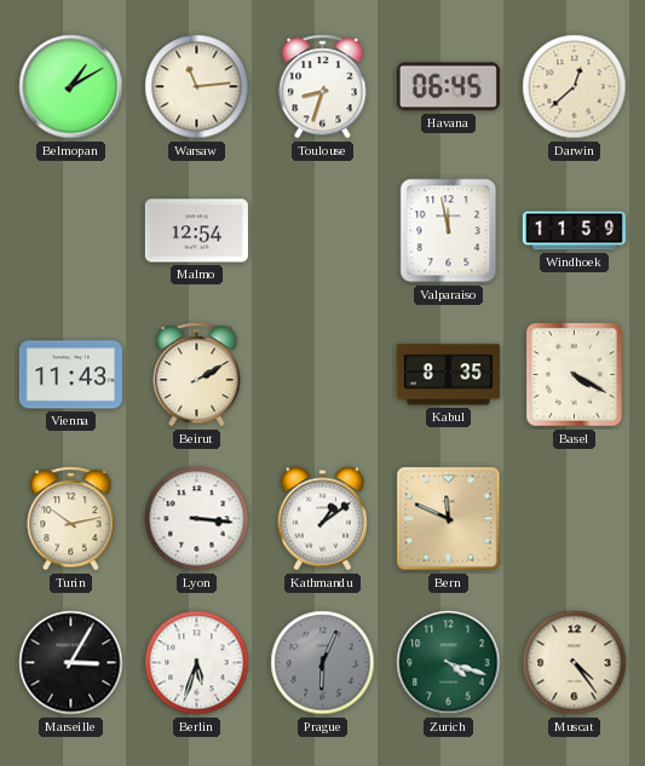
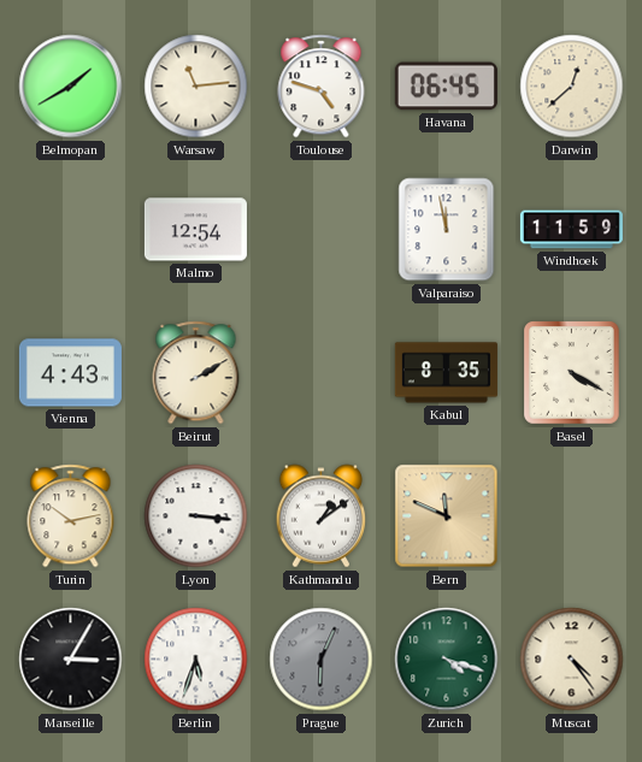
Belmopan: 1:10 -> 1:40
Toulouse: 8:33 -> 4:48
Vienna: 11:43 -> 4:43
